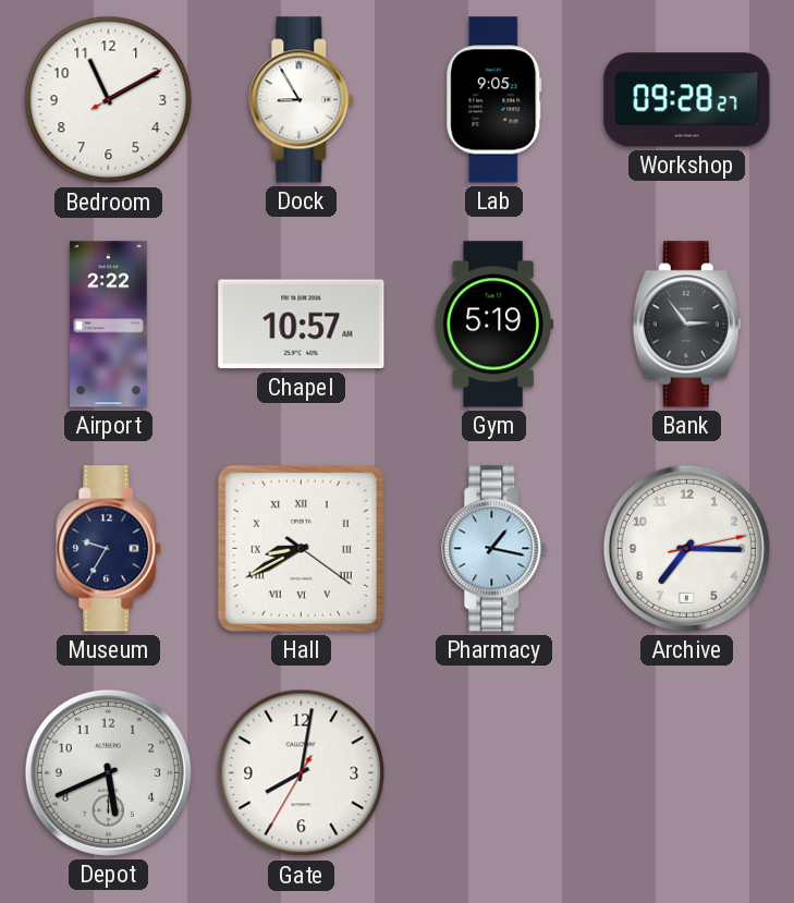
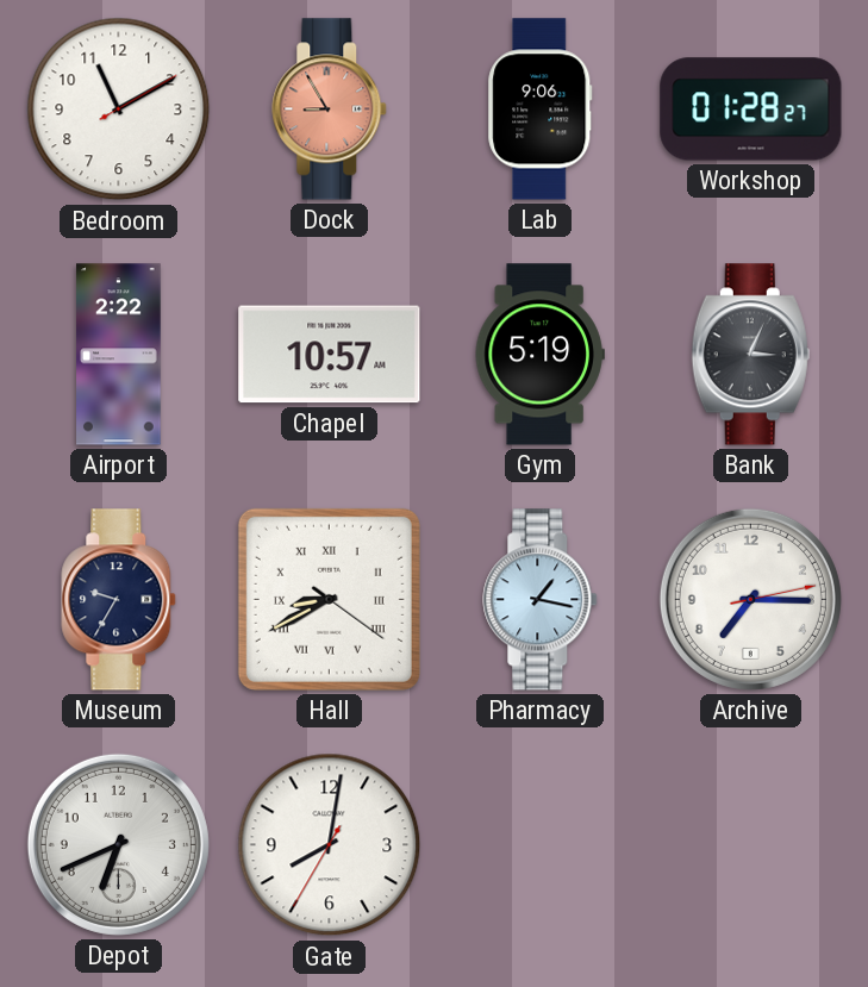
Dock dial: white -> salmon
Lab: 9:05 -> 9:06
Workshop: 09:28 -> 01:28
Bank: 2:54 -> 3:04
Depot: 5:41 -> 6:41
